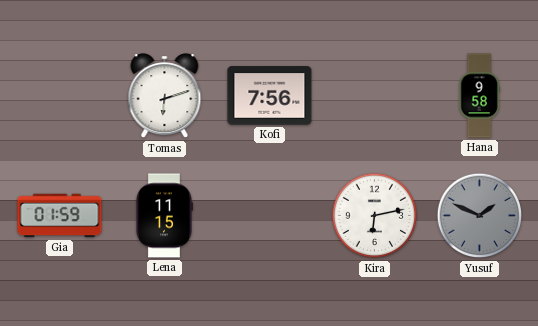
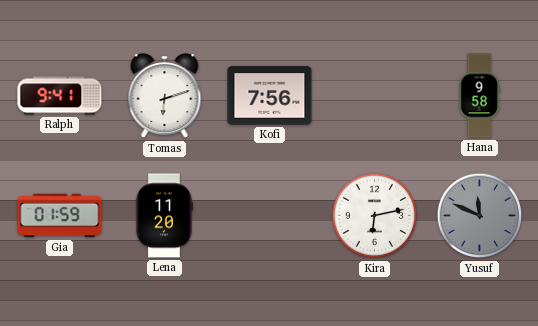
Ralph: none -> 9:41
Lena: 11:15 -> 11:20
Yusuf: 1:49 -> 11:49
